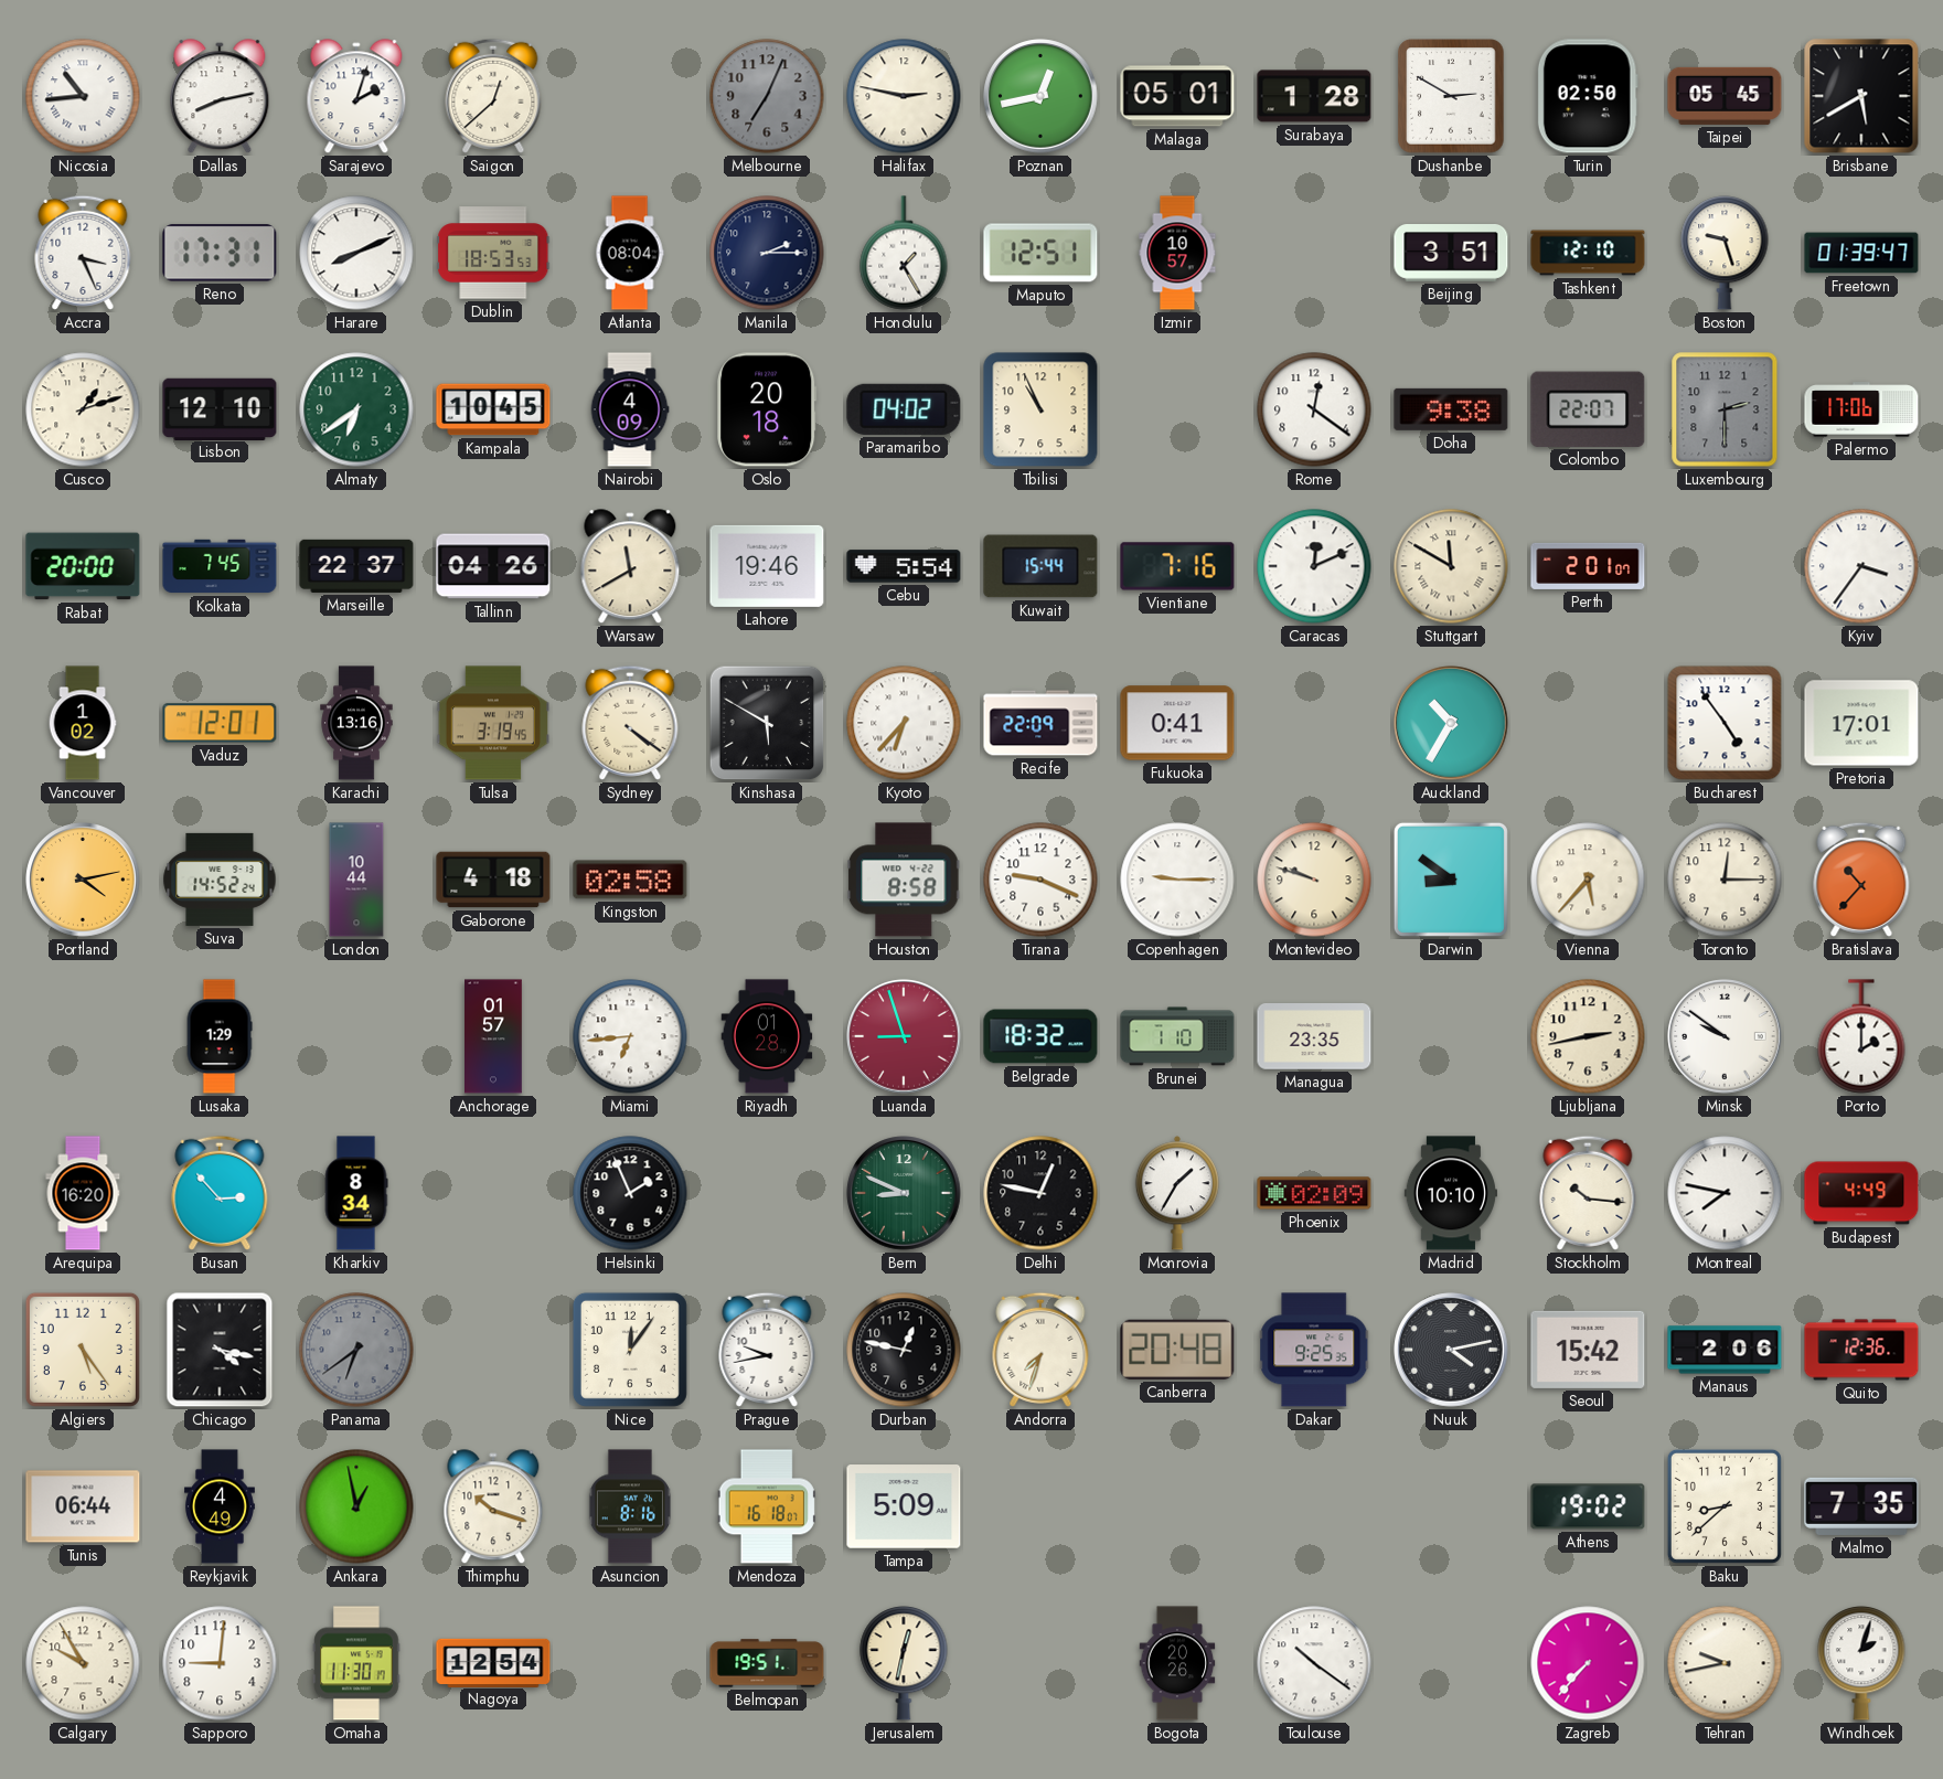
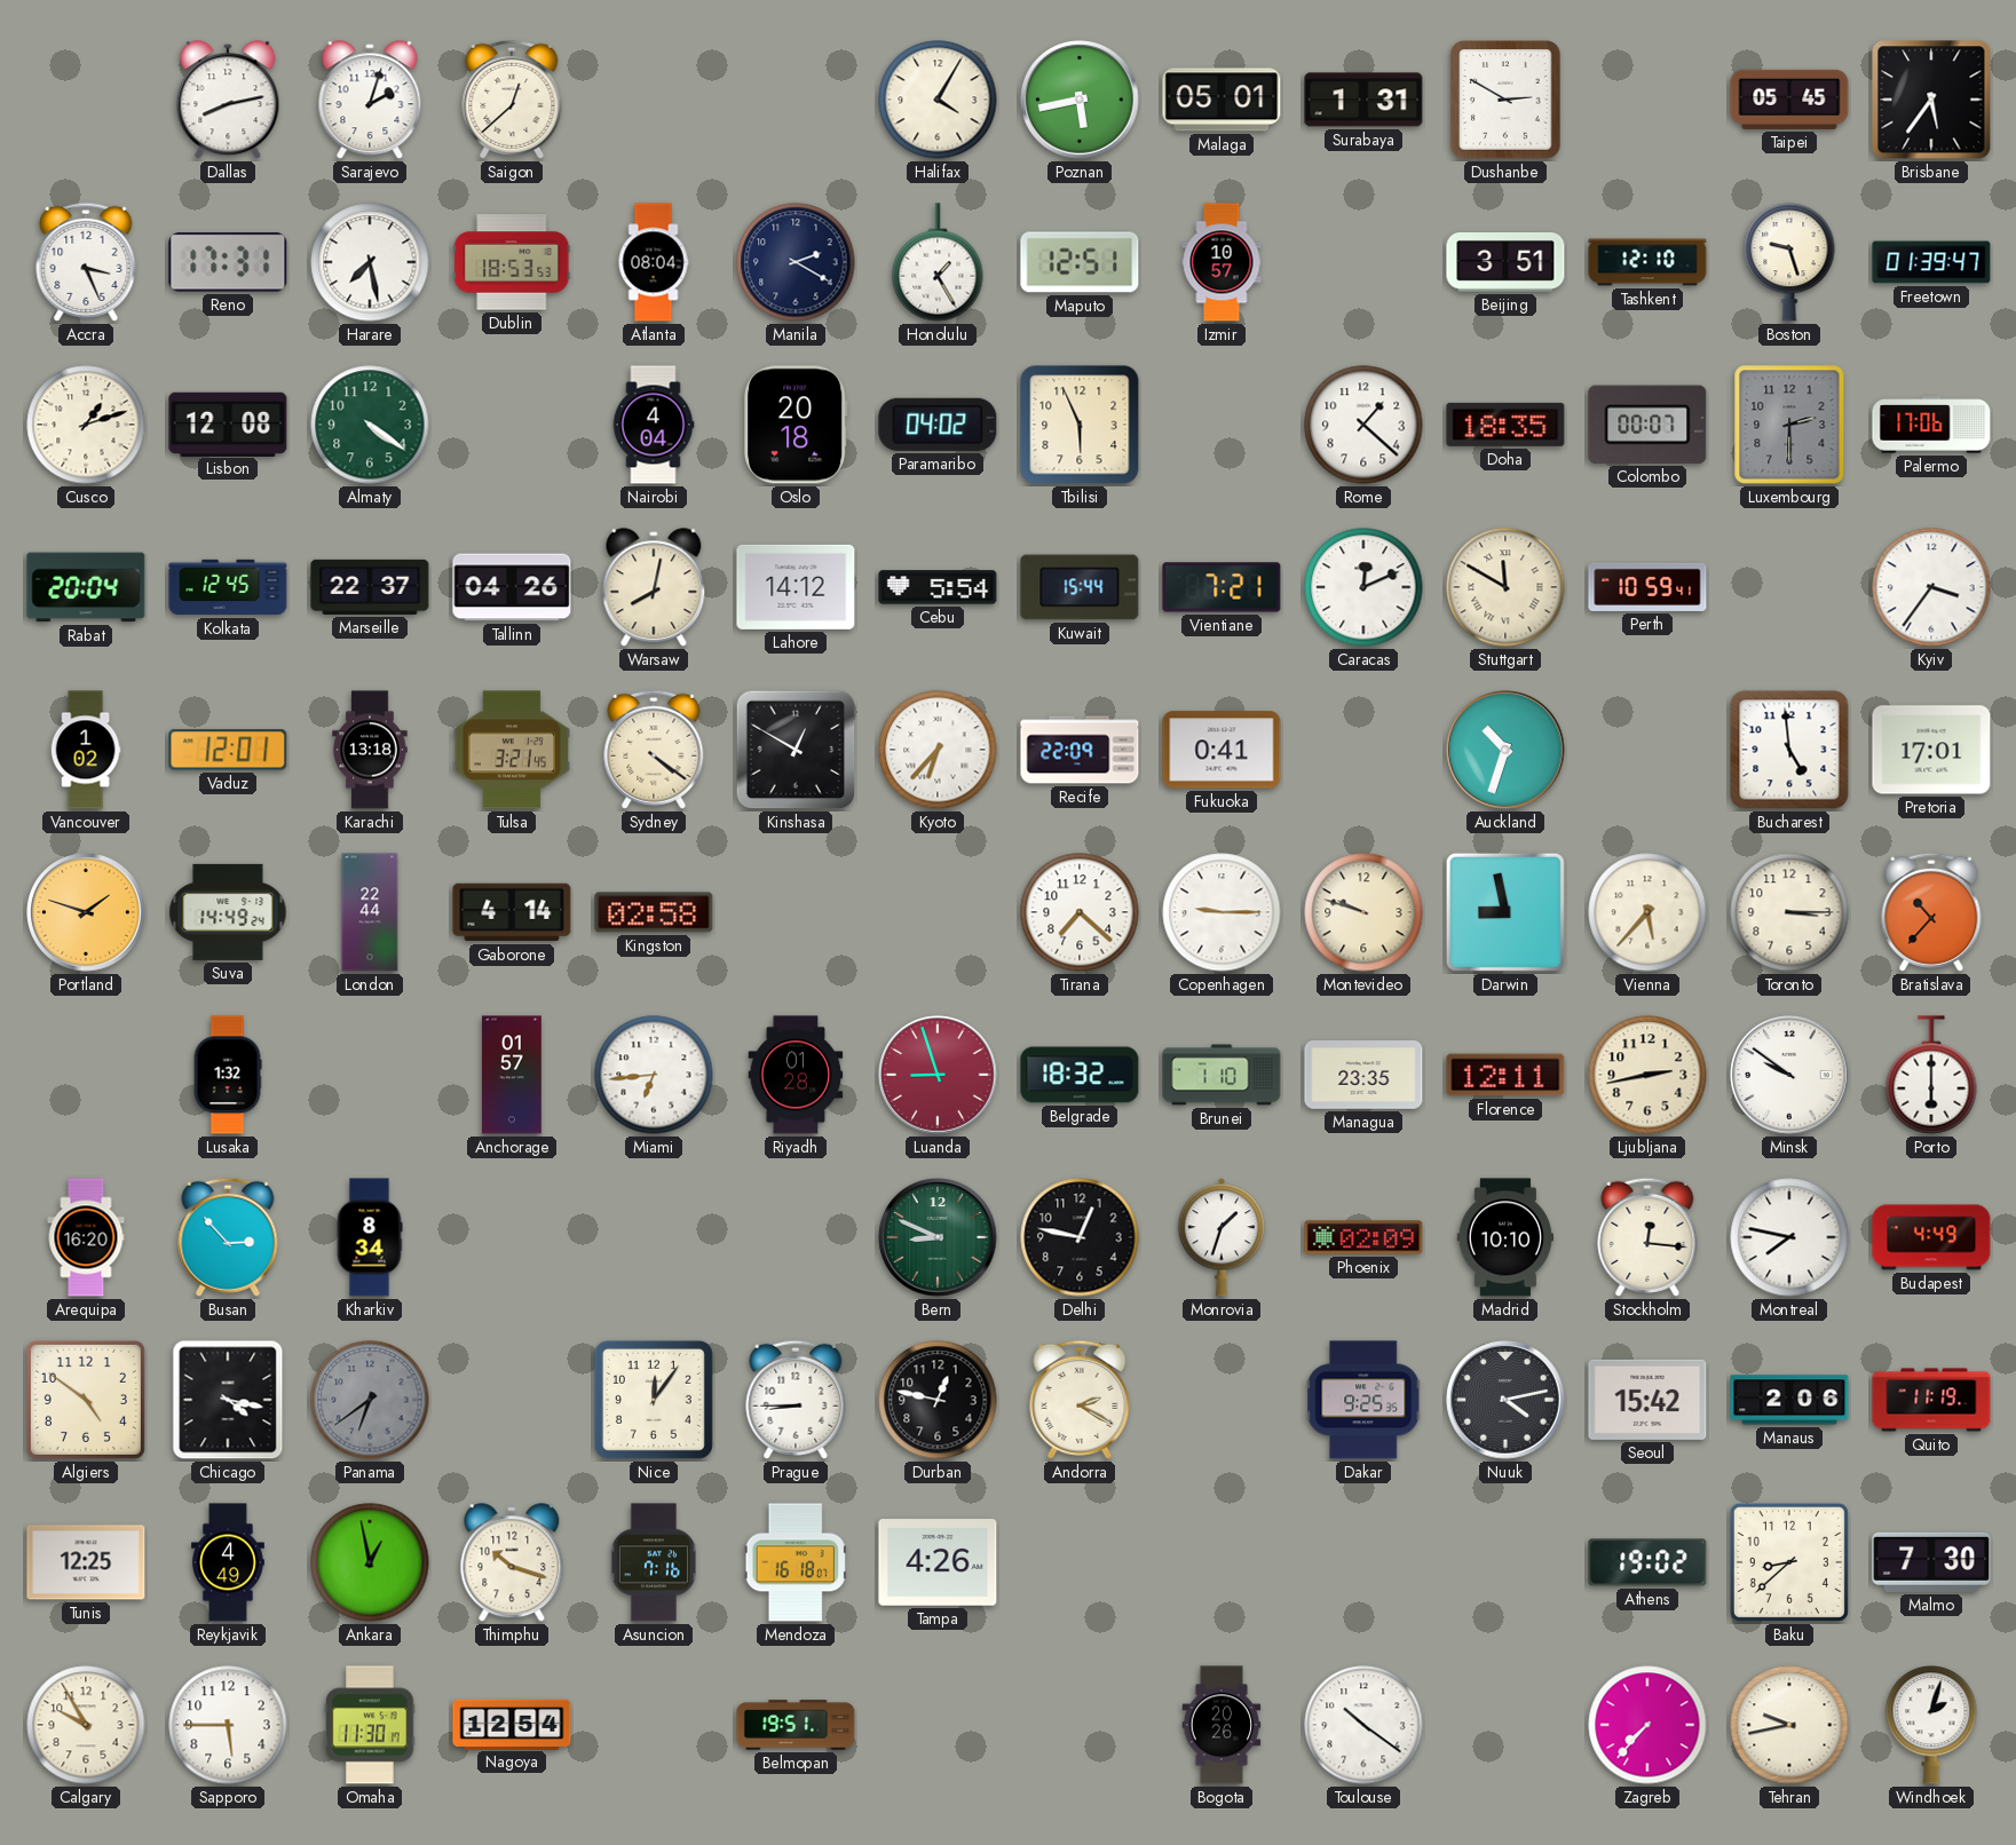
Nicosia: 10:44 -> none
Melbourne: 7:04 -> none
Halifax: 2:47 -> 4:05
Poznan: 12:43 -> 5:43
Surabaya: 1:28 -> 1:31
Turin: 02:50 -> none
Brisbane: 5:40 -> 5:36
Harare: 8:11 -> 7:28
Manila: 2:15 -> 2:20
Lisbon: 12:10 -> 12:08
Almaty: 6:39 -> 4:21
Kampala: 10:45 -> none
Nairobi: 4:09 -> 4:04
Tbilisi: 10:56 -> 5:56
Rome: 12:21 -> 1:22
Doha: 9:38 -> 18:35
Colombo: 22:07 -> 00:07
Rabat: 20:00 -> 20:04
Kolkata: 7:45 -> 12:45
Warsaw: 11:40 -> 8:02
Lahore: 19:46 -> 14:12
Vientiane: 7:16 -> 7:21
Perth: 2:01 -> 10:59
Karachi: 13:16 -> 13:18
Tulsa: 3:19 -> 3:21
Kinshasa: 5:50 -> 12:50
Auckland: 10:35 -> 10:33
Bucharest: 4:54 -> 4:59
Portland: 4:13 -> 1:48
Suva: 14:52 -> 14:49
London: 10:44 -> 22:44
Gaborone: 4:18 -> 4:14
Houston: 8:58 -> none
Tirana: 9:19 -> 7:22
Darwin: 8:51 -> 8:58
Toronto: 12:15 -> 3:15
Lusaka: 1:29 -> 1:32
Florence: none -> 12:11
Porto: 2:00 -> 6:00
Helsinki: 1:56 -> none
Monrovia: 1:35 -> 1:33
Stockholm: 10:16 -> 12:16
Algiers: 5:24 -> 4:51
Prague: 9:43 -> 8:45
Andorra: 7:33 -> 2:20
Canberra: 20:48 -> none
Quito: 12:36 -> 11:19
Tunis: 06:44 -> 12:25
Asuncion: 8:16 -> 7:16
Tampa: 5:09 -> 4:26
Malmo: 7:35 -> 7:30
Sapporo: 9:01 -> 5:45
Jerusalem: 12:32 -> none
